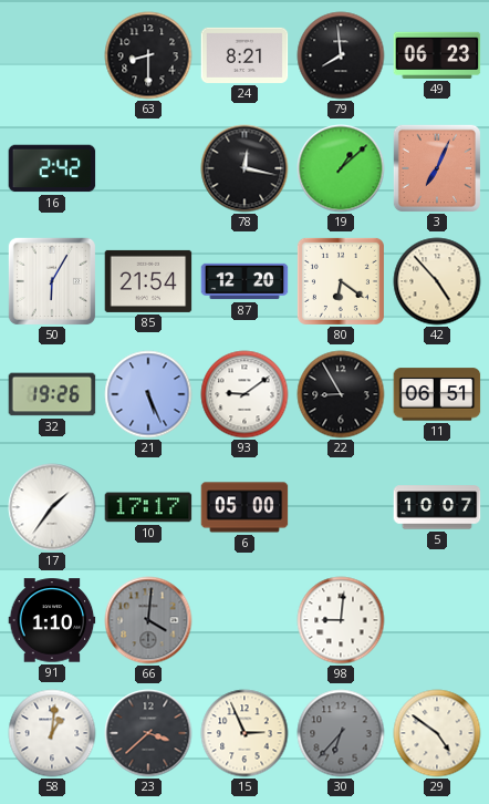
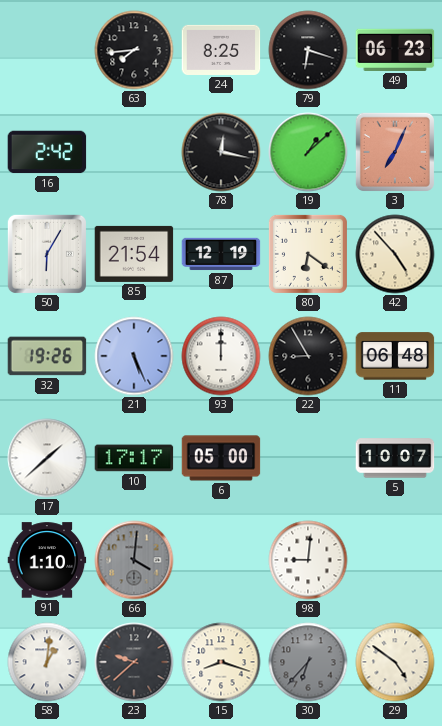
63: 8:30 -> 7:44
24: 8:21 -> 8:25
79: 7:59 -> 6:18
87: 12:20 -> 12:19
93: 9:09 -> 12:00
11: 06:51 -> 06:48
17: 1:36 -> 1:38
23: 3:38 -> 9:38
15: 2:56 -> 8:18
